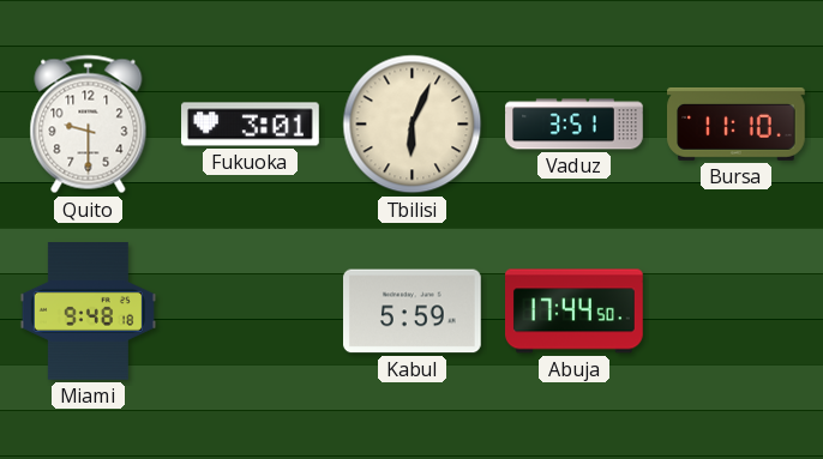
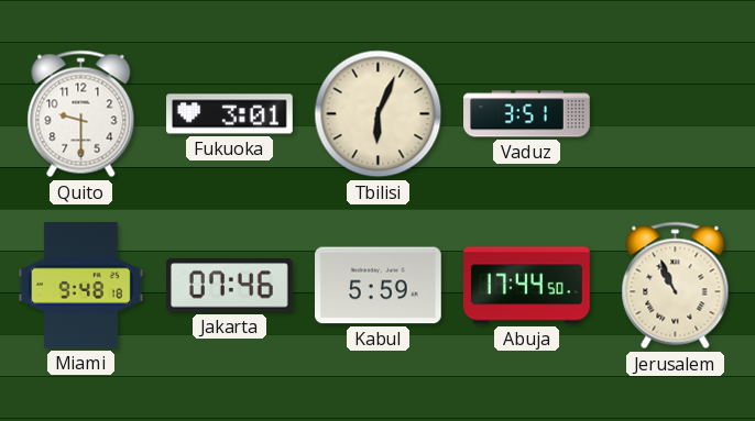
Bursa: 11:10 -> none
Jakarta: none -> 07:46
Jerusalem: none -> 10:56
